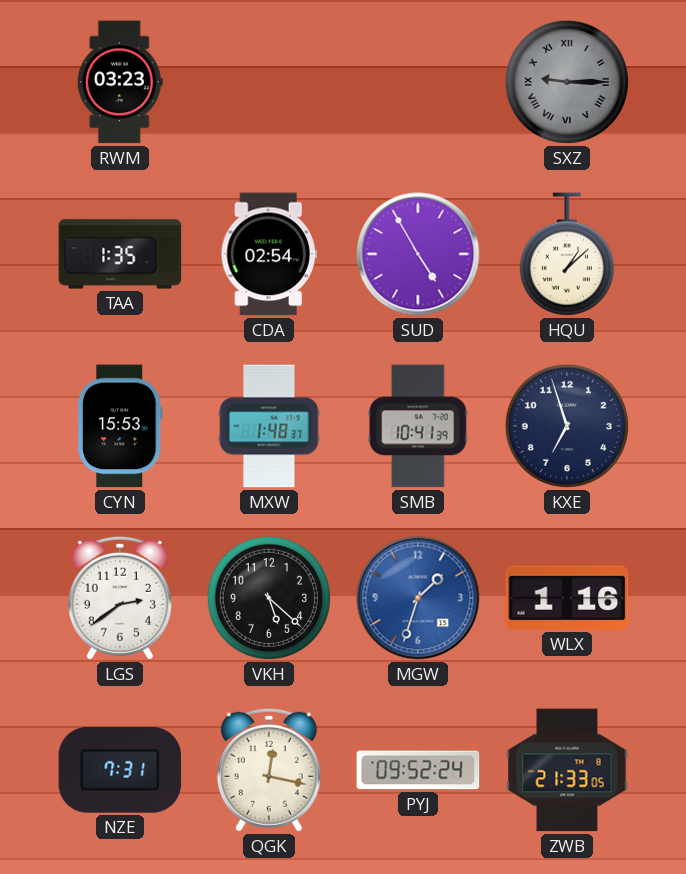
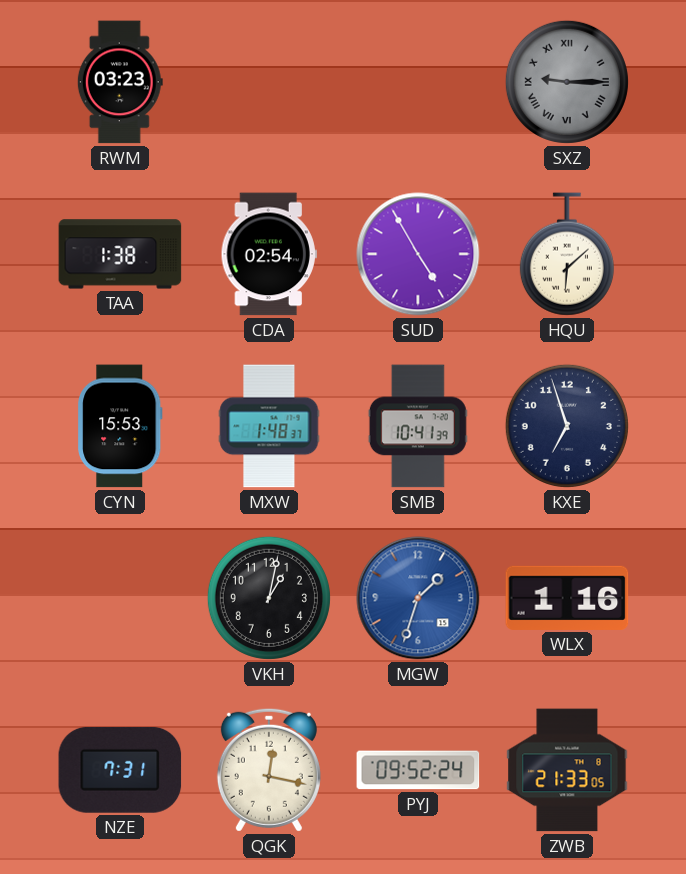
TAA: 1:35 -> 1:38
HQU: 1:08 -> 6:08
LGS: 2:39 -> none
VKH: 5:22 -> 1:02
